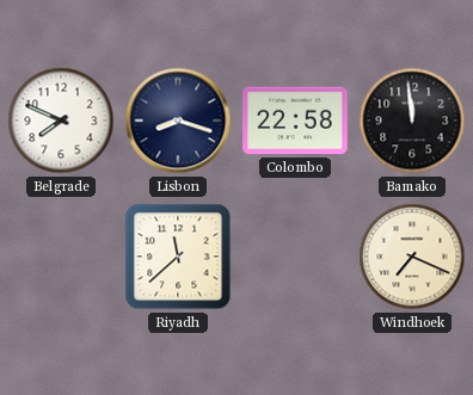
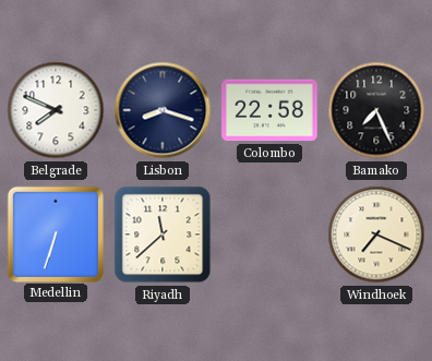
Bamako: 11:59 -> 7:26
Medellin: none -> 6:33
